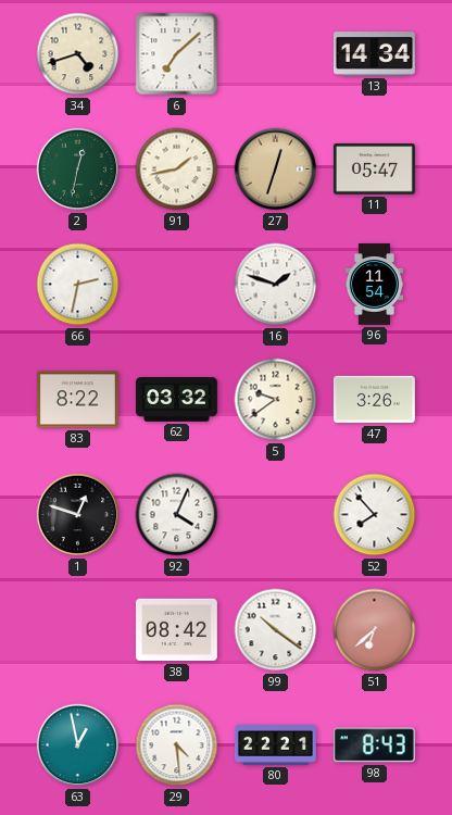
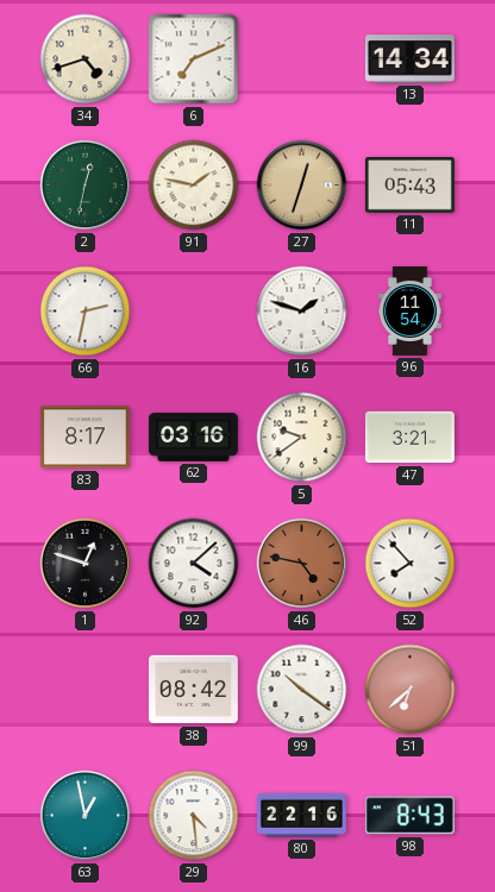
6: 7:08 -> 7:11
91: 1:43 -> 1:47
11: 05:47 -> 05:43
83: 8:22 -> 8:17
62: 03:32 -> 03:16
47: 3:26 -> 3:21
92: 4:04 -> 4:08
46: none -> 4:47
80: 22:21 -> 22:16
